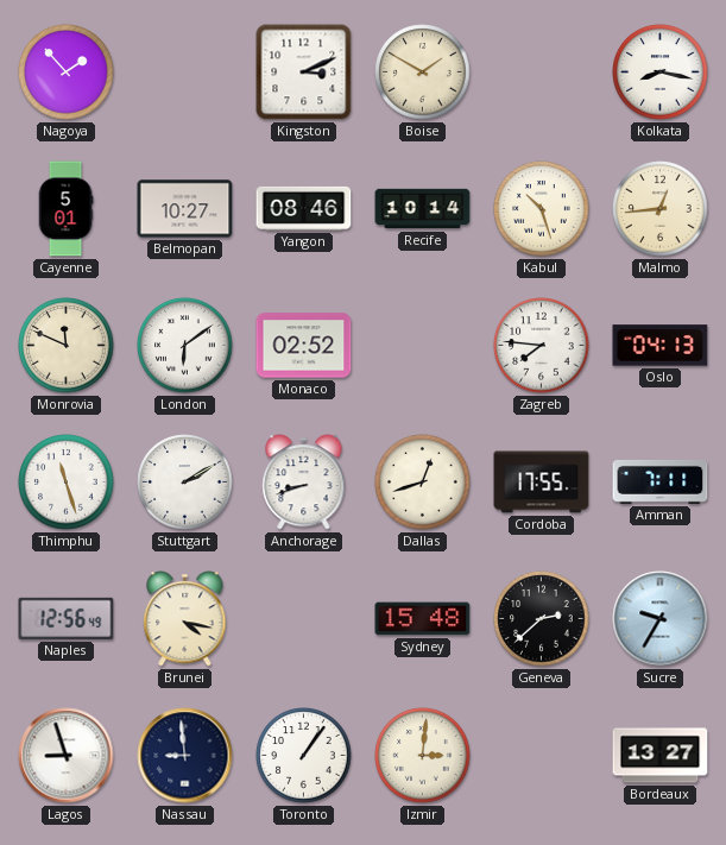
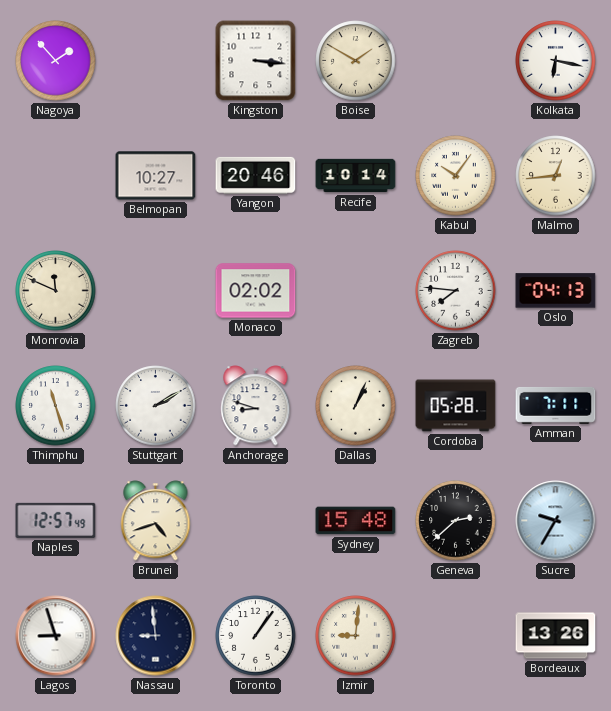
Kingston: 3:11 -> 3:16
Kolkata: 8:17 -> 6:17
Cayenne: 5:01 -> none
Yangon: 08:46 -> 20:46
Kabul: 10:27 -> 10:06
London: 6:09 -> none
Monaco: 02:52 -> 02:02
Anchorage: 8:42 -> 8:48
Dallas: 12:42 -> 1:04
Cordoba: 17:55 -> 05:28
Naples: 12:56 -> 12:57
Brunei: 4:17 -> 4:42
Izmir: 3:01 -> 9:01
Bordeaux: 13:27 -> 13:26
